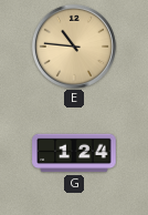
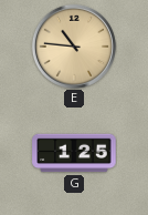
G: 1:24 -> 1:25
